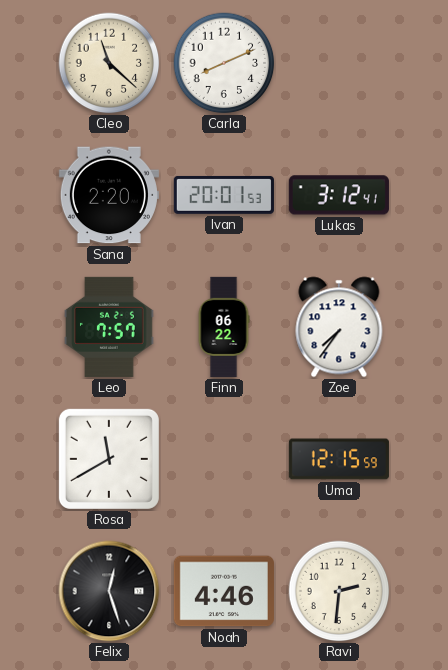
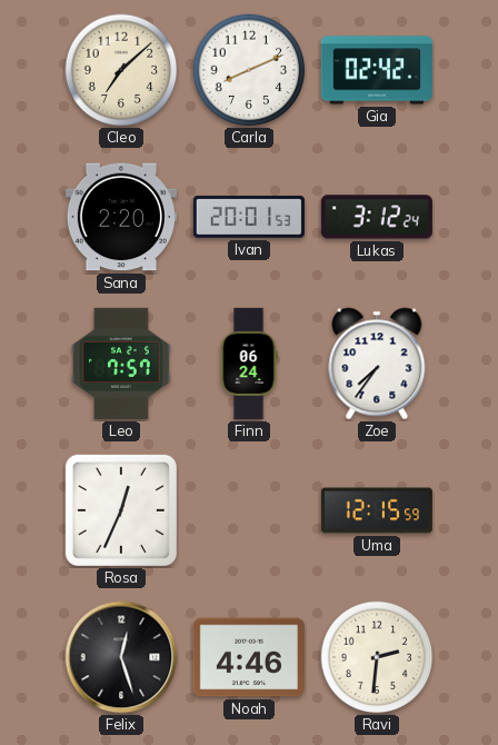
Cleo: 11:22 -> 7:08
Gia: none -> 02:42
Lukas: 3:12:41 -> 3:12:24
Finn: 06:22 -> 06:24
Rosa: 11:40 -> 12:34
